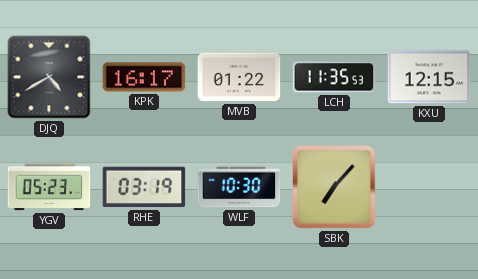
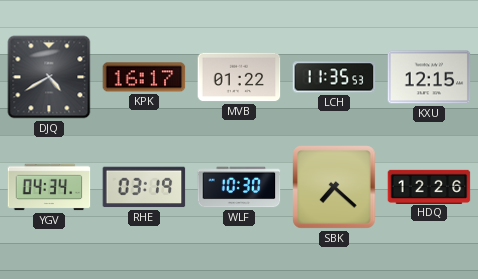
YGV: 05:23 -> 04:34
SBK: 7:07 -> 7:22
HDQ: none -> 12:26
